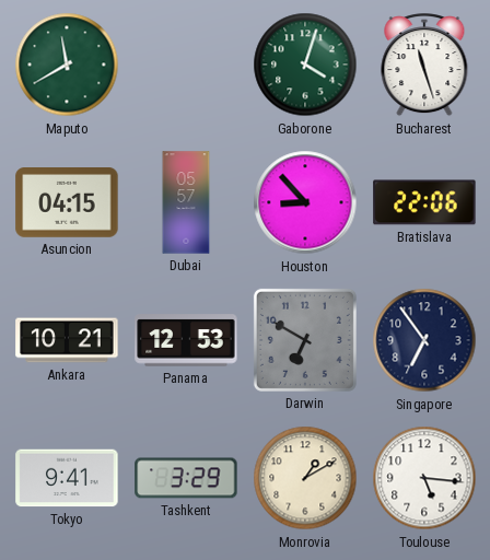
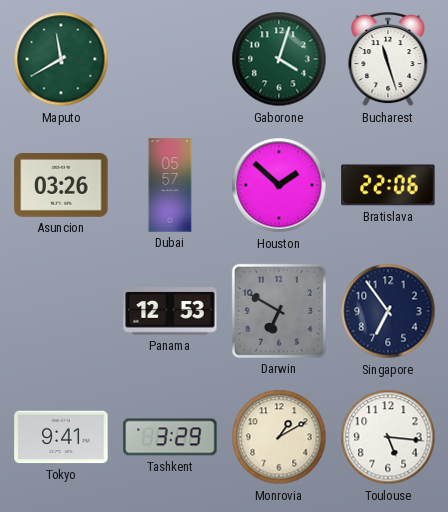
Asuncion: 04:15 -> 03:26
Houston: 8:53 -> 1:52
Ankara: 10:21 -> none
